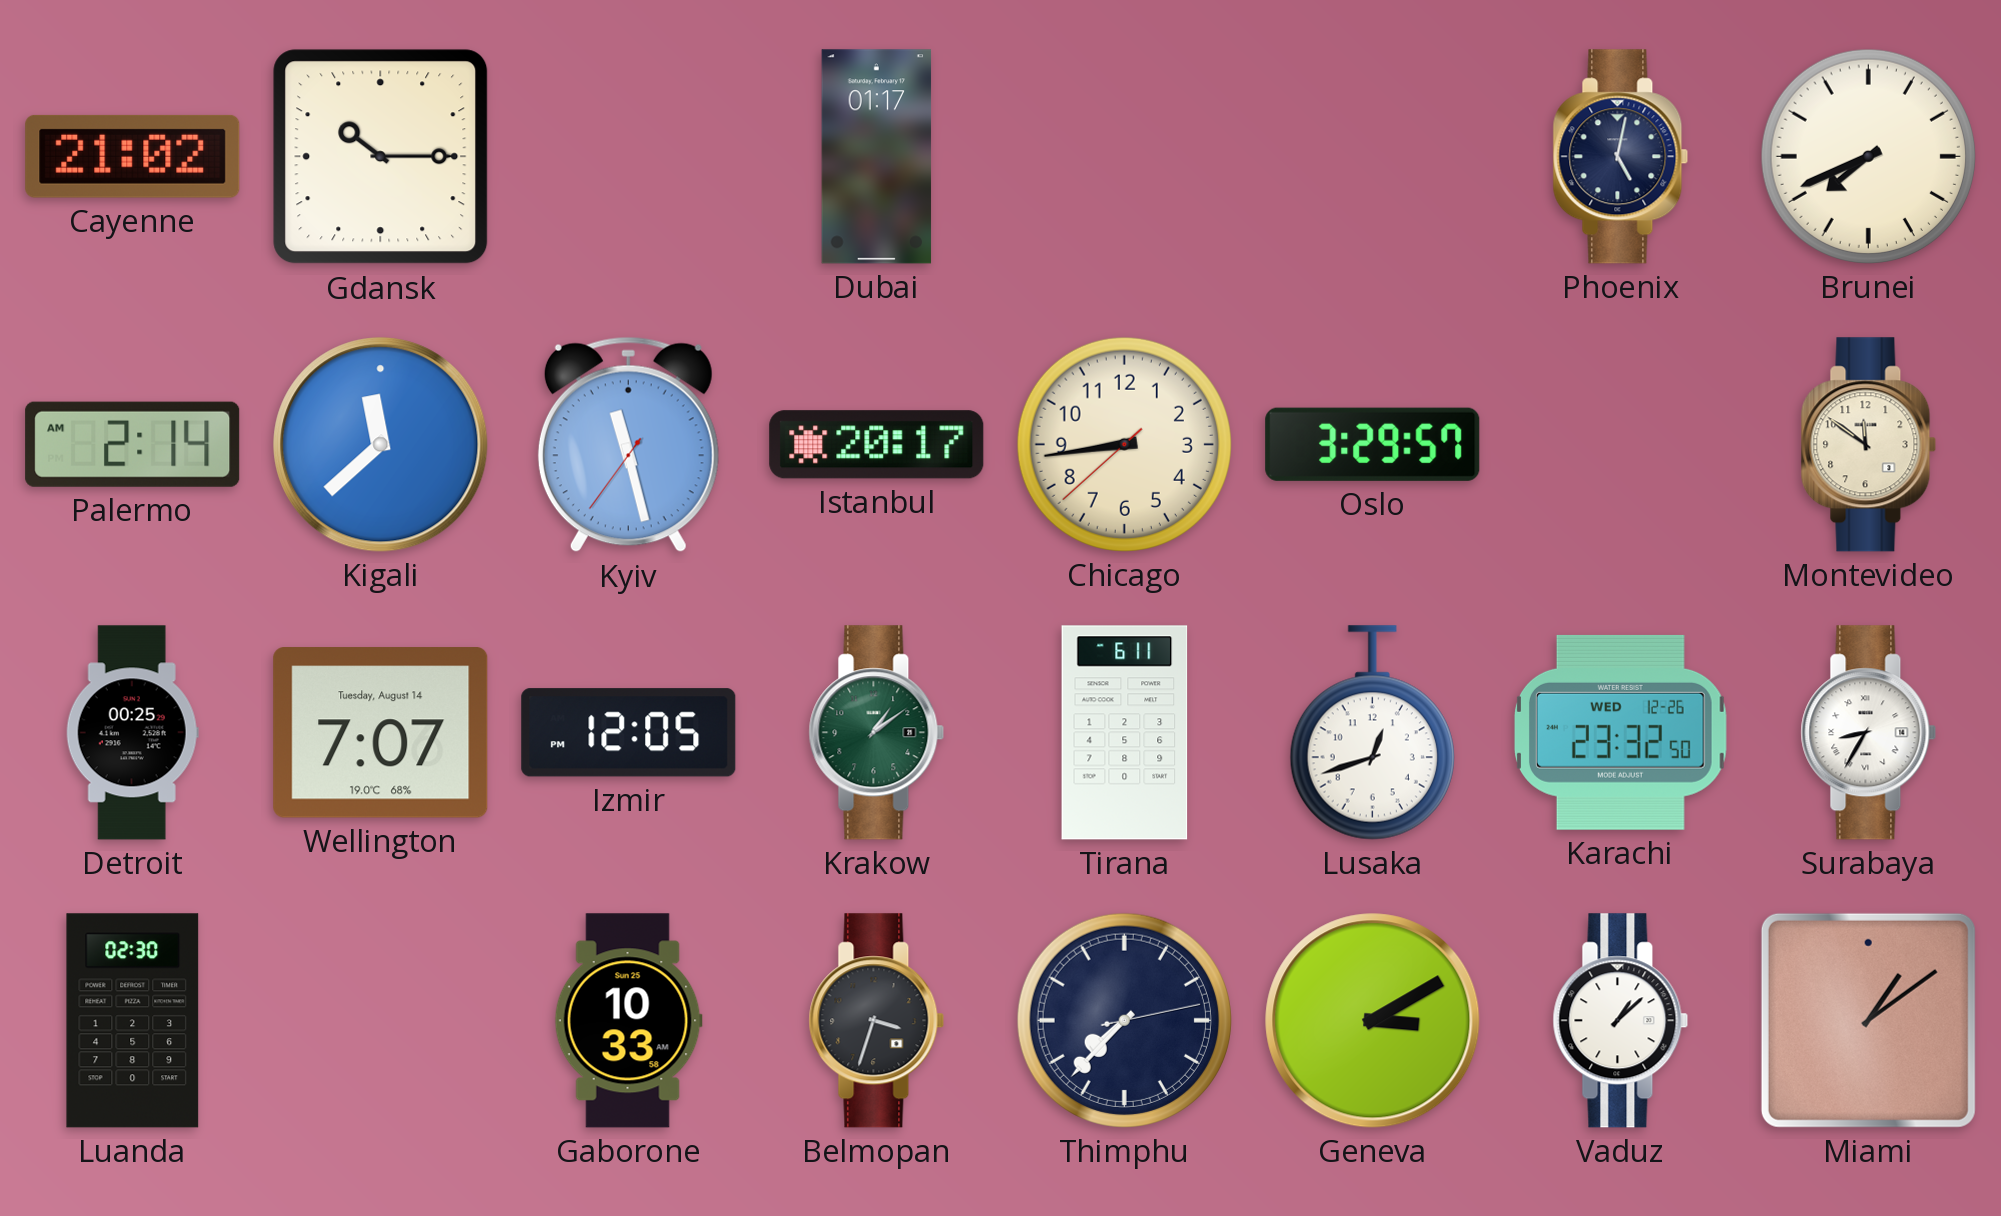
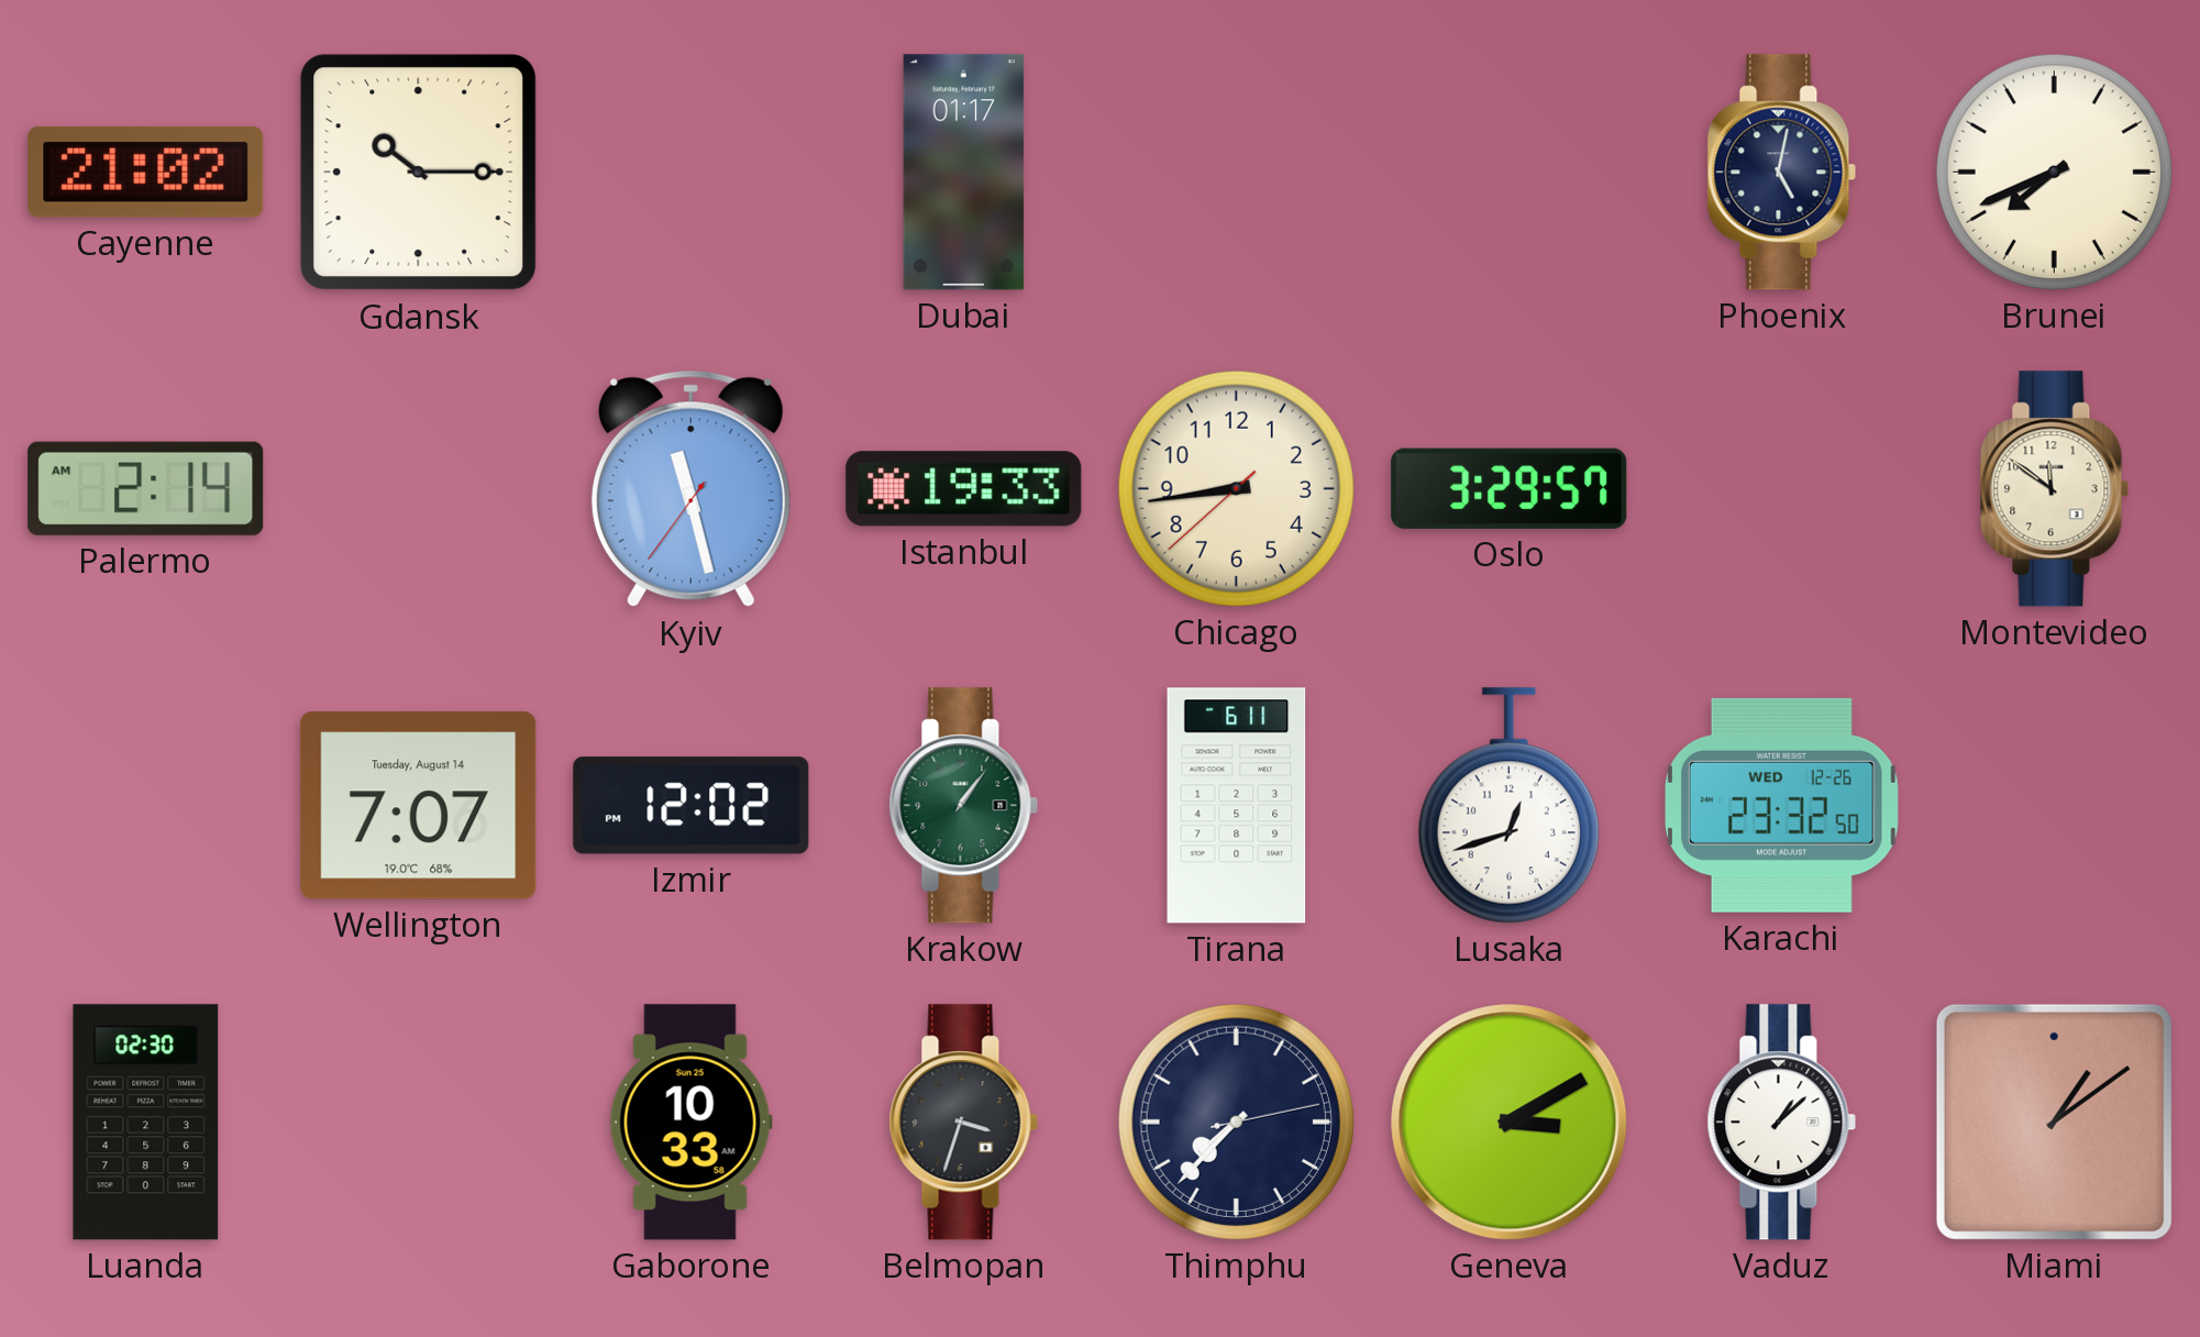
Kigali: 11:38 -> none
Istanbul: 20:17 -> 19:33
Detroit: 00:25 -> none
Izmir: 12:05 -> 12:02
Krakow: 1:09 -> 1:06
Surabaya: 8:35 -> none
